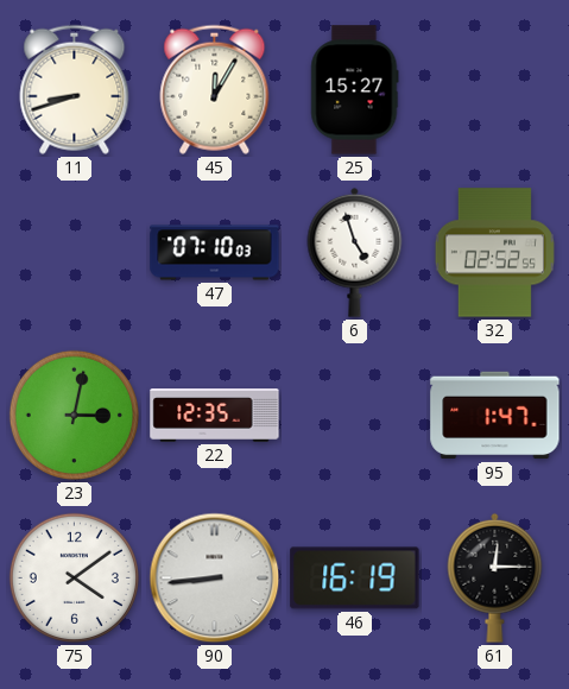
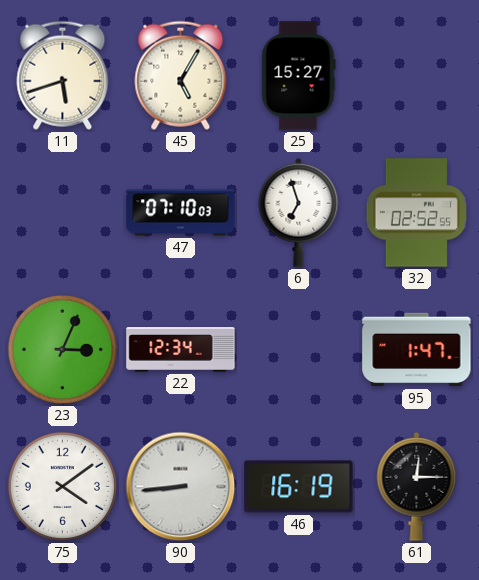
11: 8:42 -> 5:42
45: 12:05 -> 5:05
6: 4:57 -> 6:57
23: 3:02 -> 3:04
22: 12:35 -> 12:34
